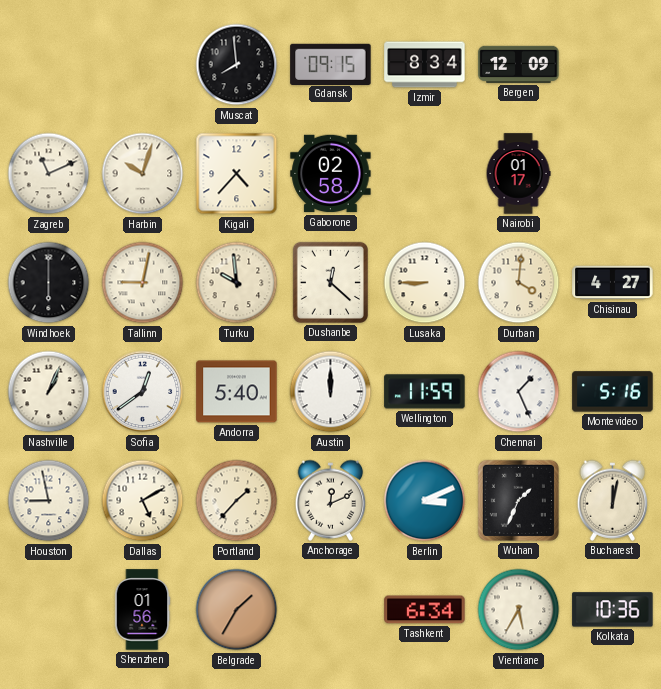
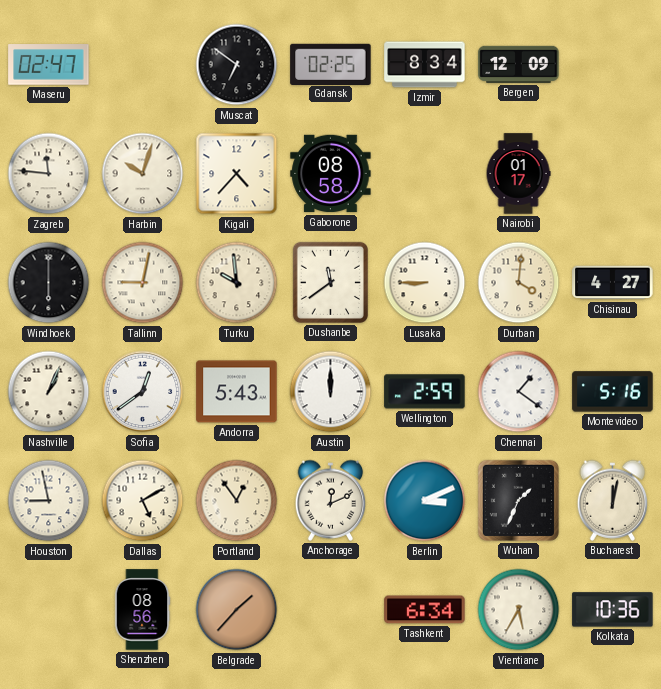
Maseru: none -> 02:47
Muscat: 7:59 -> 6:51
Gdansk: 09:15 -> 02:25
Zagreb: 11:11 -> 11:46
Gaborone: 02:58 -> 08:58
Dushanbe: 12:22 -> 11:39
Andorra: 5:40 -> 5:43
Wellington: 11:59 -> 2:59
Chennai: 1:26 -> 1:21
Portland: 1:37 -> 12:54
Shenzhen: 01:56 -> 08:56
Belgrade: 1:35 -> 1:37
